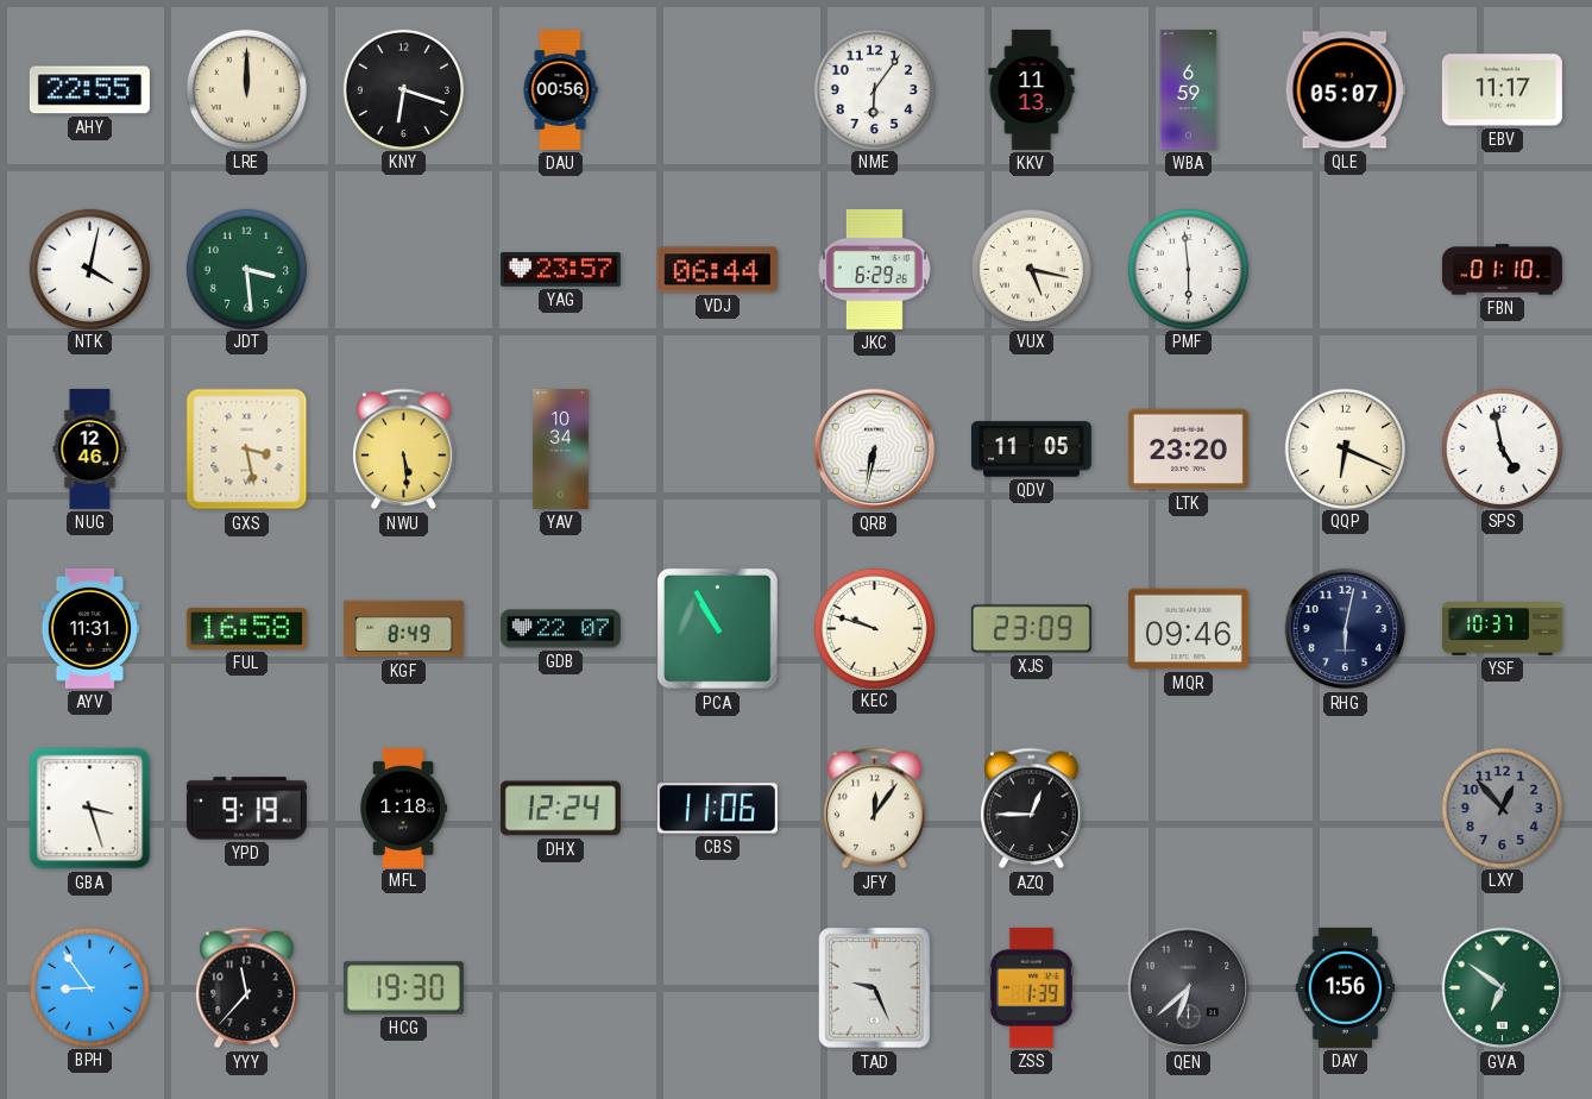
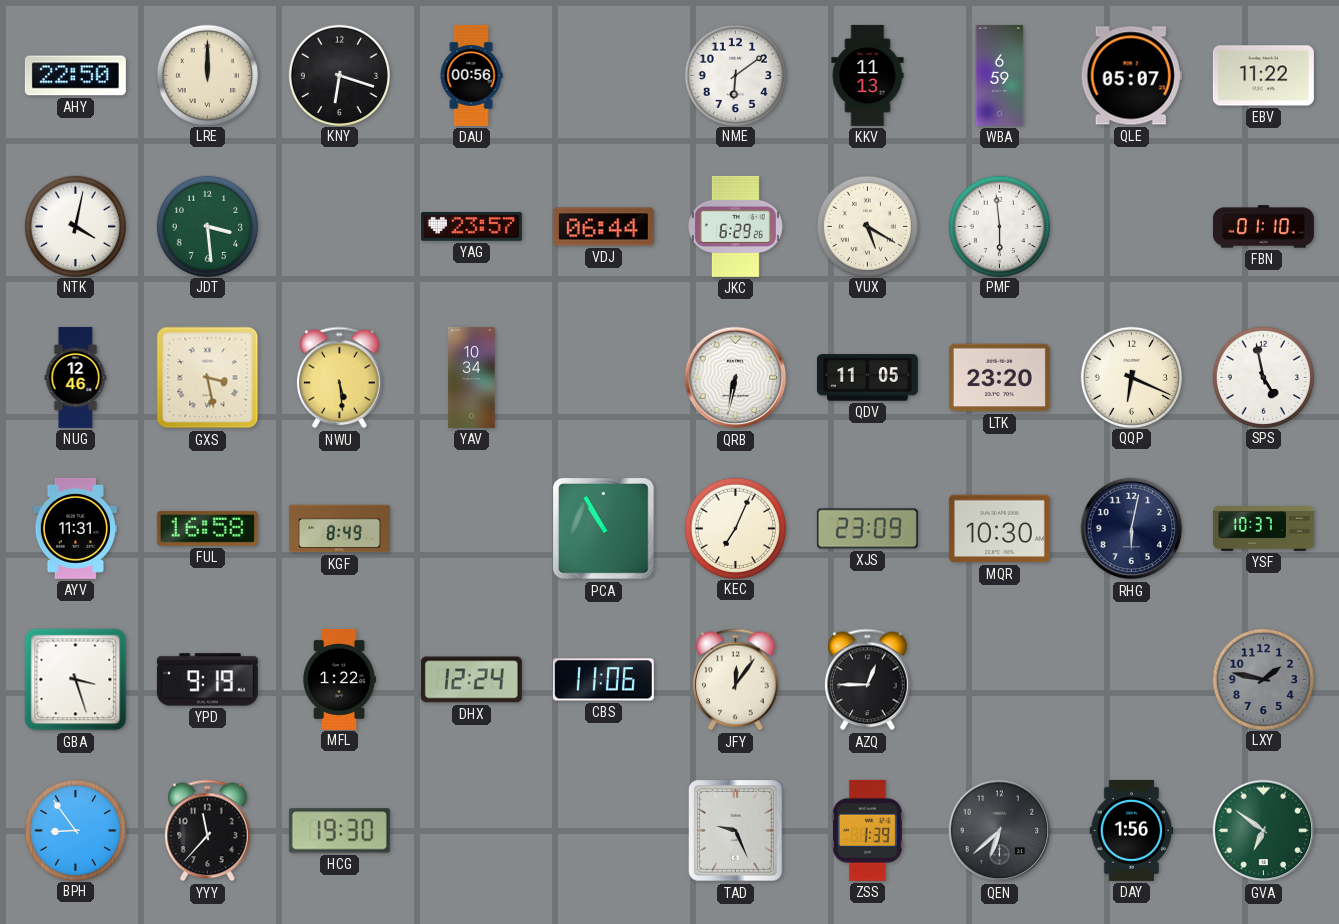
AHY: 22:55 -> 22:50
NME: 6:06 -> 6:09
EBV: 11:17 -> 11:22
VUX: 5:17 -> 5:20
GDB: 22:07 -> none
KEC: 9:48 -> 7:04
MQR: 09:46 -> 10:30
MFL: 1:18 -> 1:22
LXY: 12:53 -> 1:47
